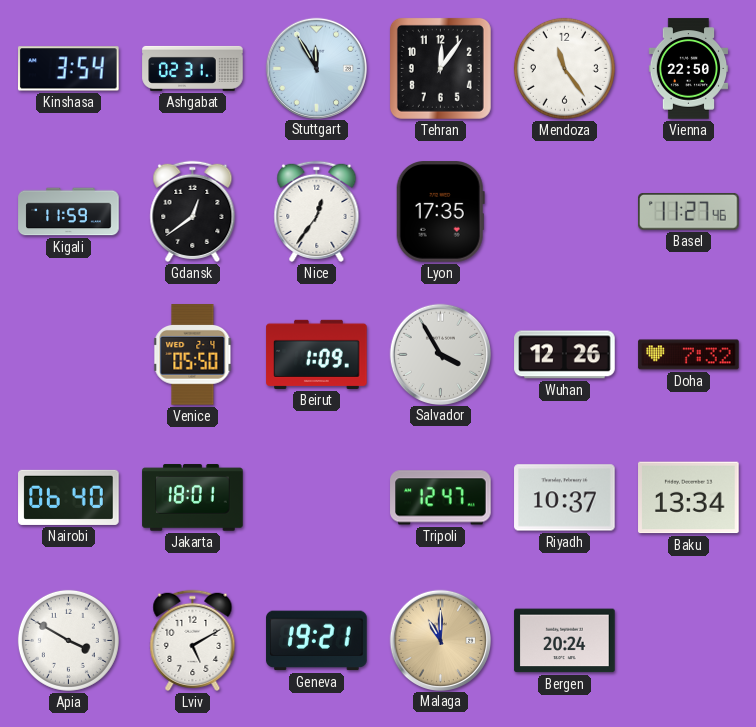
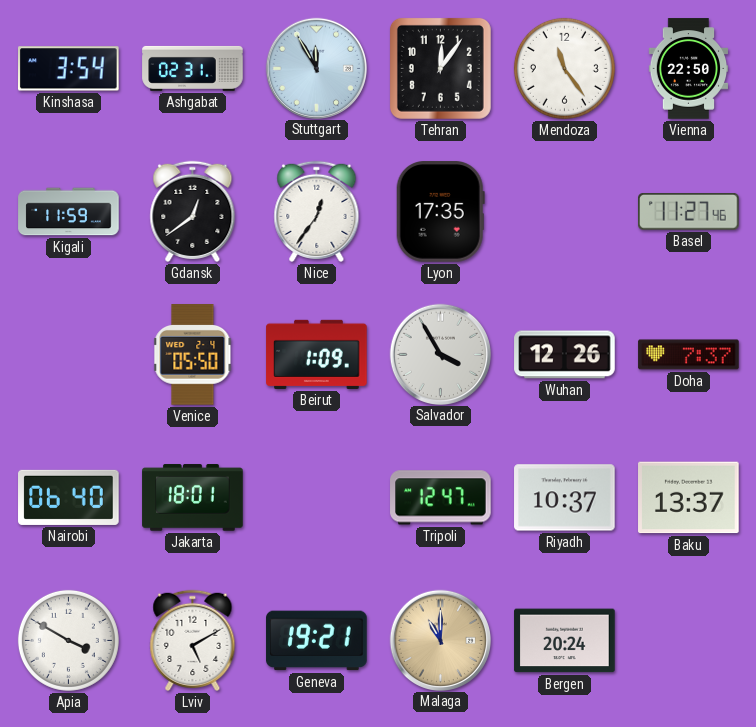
Doha: 7:32 -> 7:37
Baku: 13:34 -> 13:37
